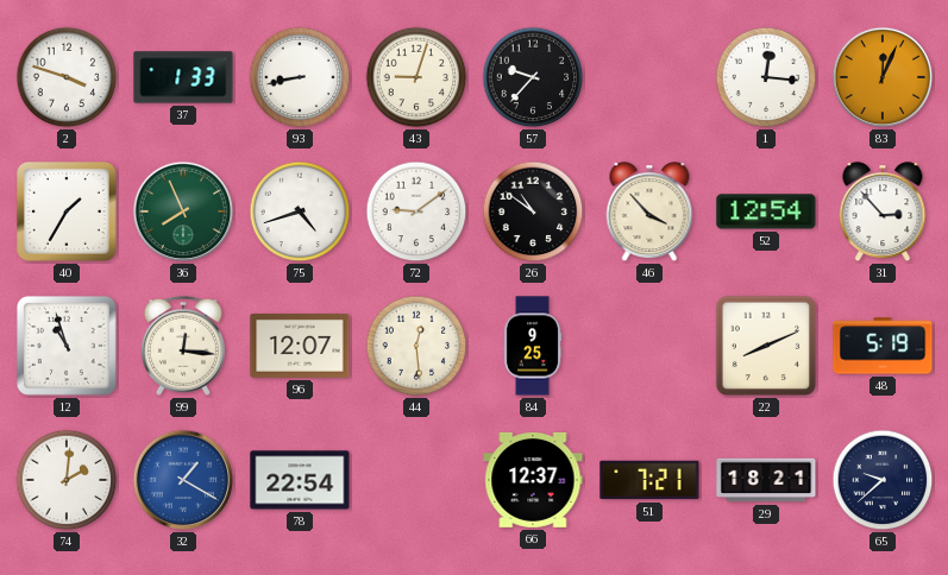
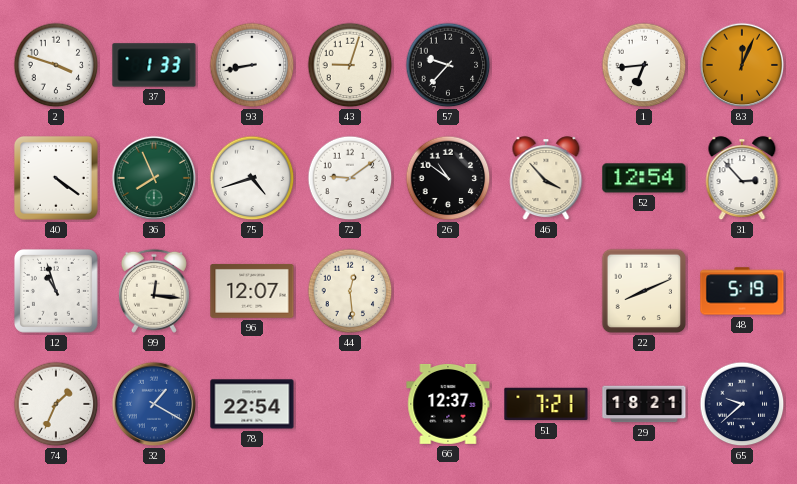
1: 12:16 -> 6:44
40: 1:35 -> 4:21
84: 9:25 -> none
74: 2:01 -> 1:34
